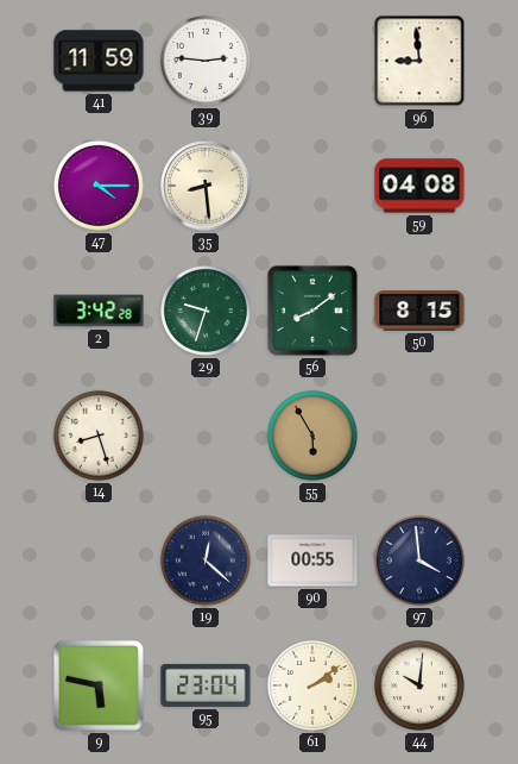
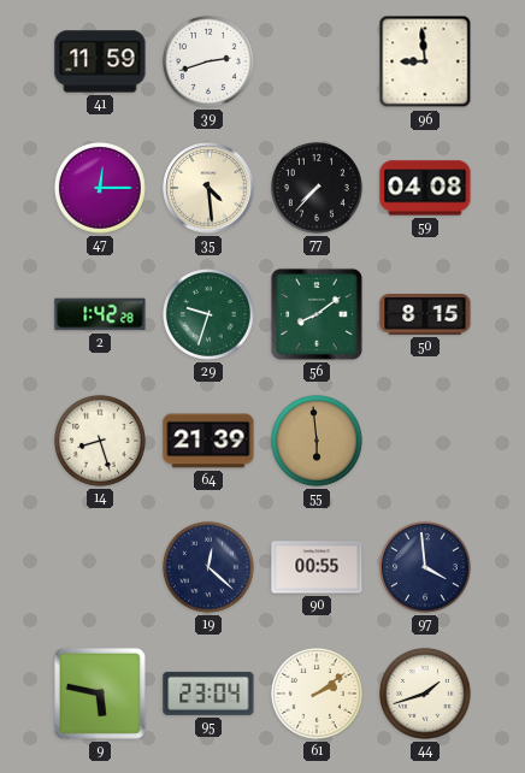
39: 2:46 -> 2:42
47: 4:15 -> 12:15
35: 8:29 -> 4:29
77: none -> 7:37
2: 3:42 -> 1:42
64: none -> 21:39
55: 5:55 -> 5:59
44: 10:01 -> 1:42
